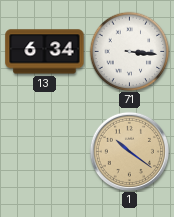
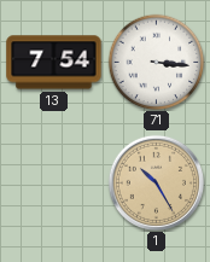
13: 6:34 -> 7:54
1: 10:21 -> 10:25
